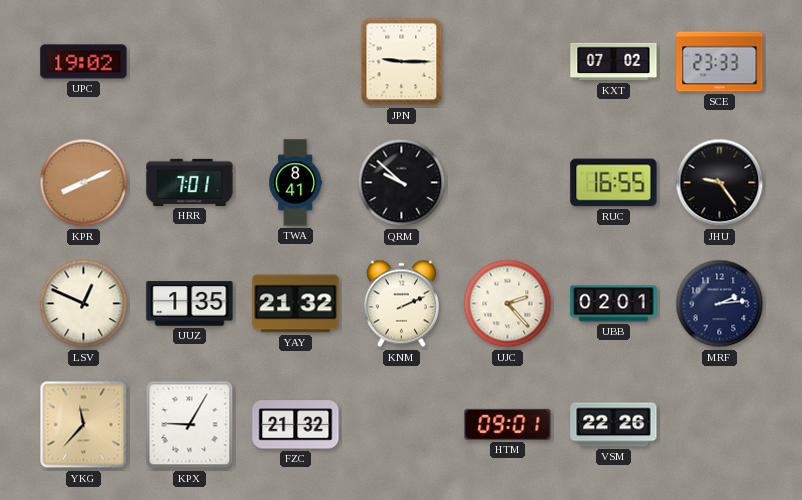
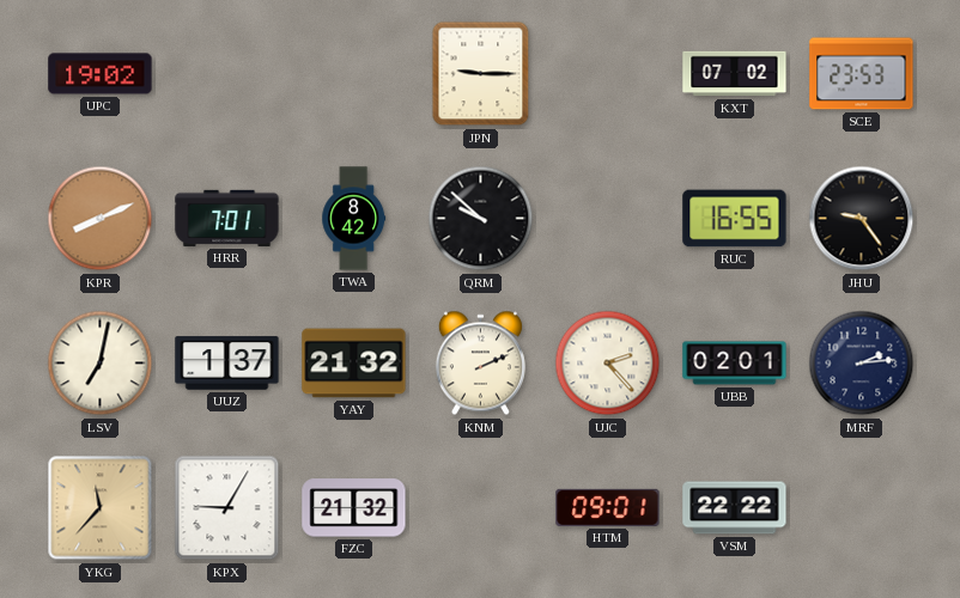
SCE: 23:33 -> 23:53
TWA: 8:41 -> 8:42
LSV: 12:49 -> 7:02
UUZ: 1:35 -> 1:37
VSM: 22:26 -> 22:22
